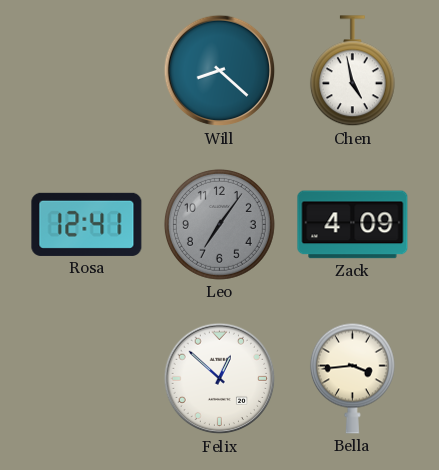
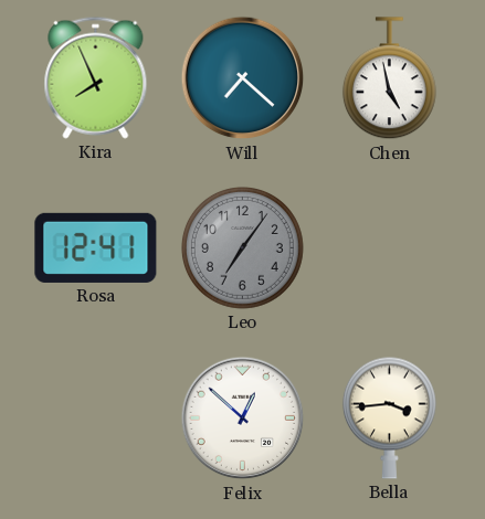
Kira: none -> 7:56
Will: 8:22 -> 7:22
Zack: 4:09 -> none
